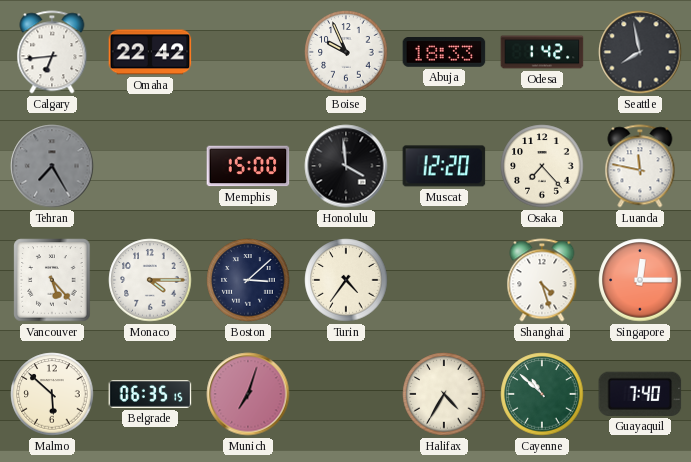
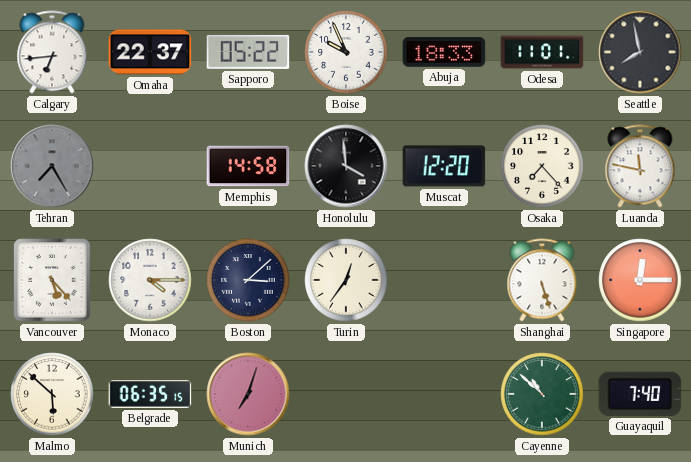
Omaha: 22:42 -> 22:37
Sapporo: none -> 05:22
Odesa: 1:42 -> 11:01
Memphis: 15:00 -> 14:58
Turin: 4:36 -> 12:36
Shanghai: 4:27 -> 5:27
Halifax: 4:35 -> none
